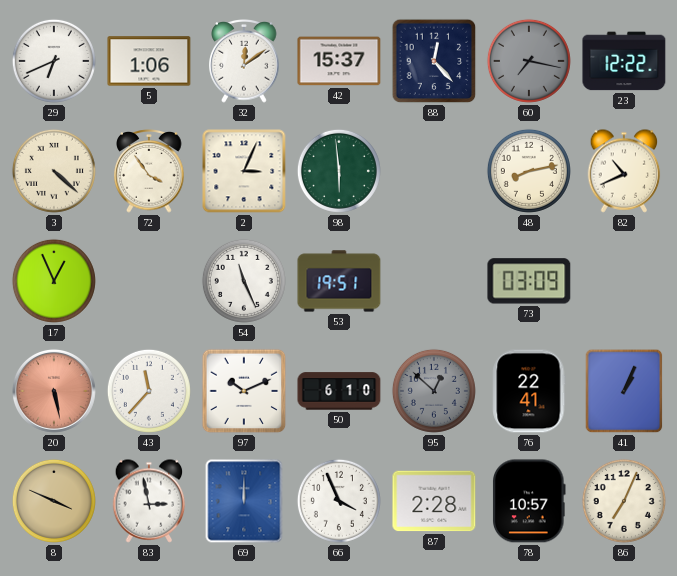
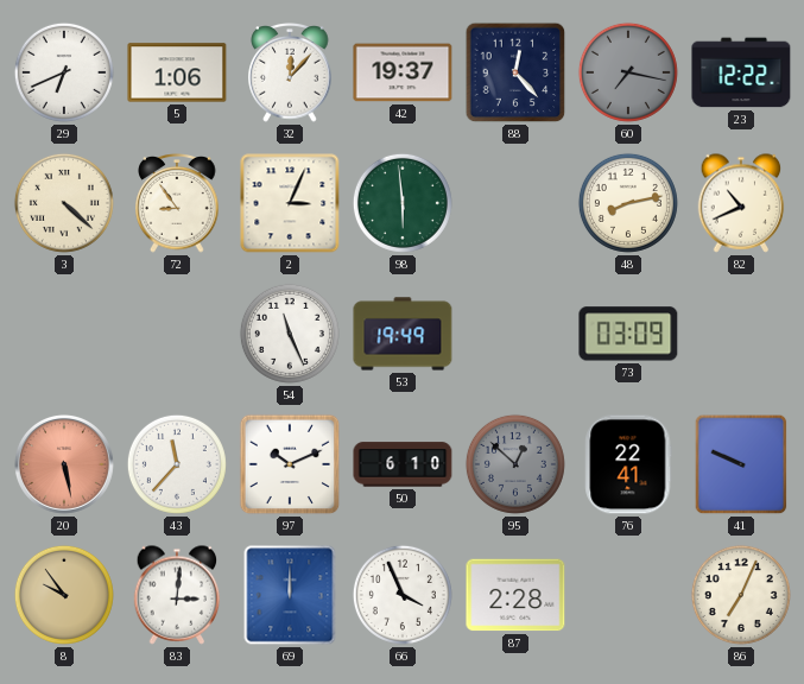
32: 12:09 -> 12:07
42: 15:37 -> 19:37
72: 3:54 -> 8:54
17: 12:56 -> none
53: 19:51 -> 19:49
41: 1:04 -> 9:49
8: 3:49 -> 9:54
83: 2:58 -> 3:01
78: 10:57 -> none
